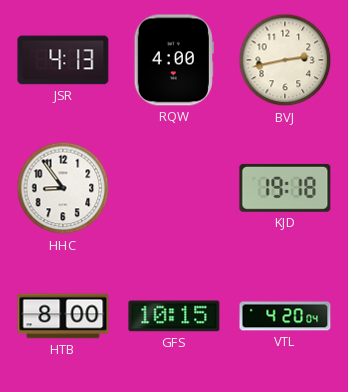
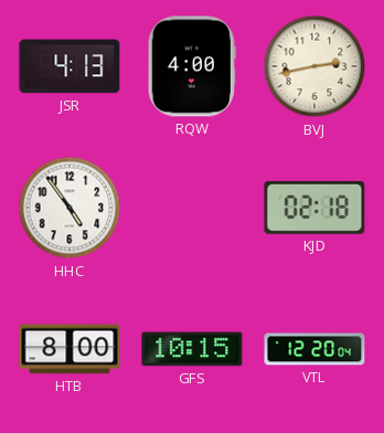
HHC: 8:54 -> 4:54
KJD: 19:18 -> 02:18
VTL: 4:20 -> 12:20
